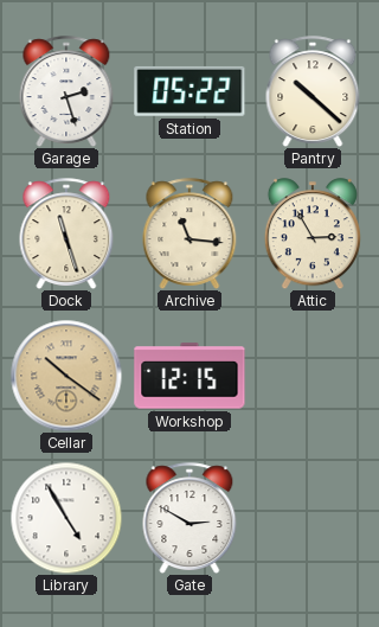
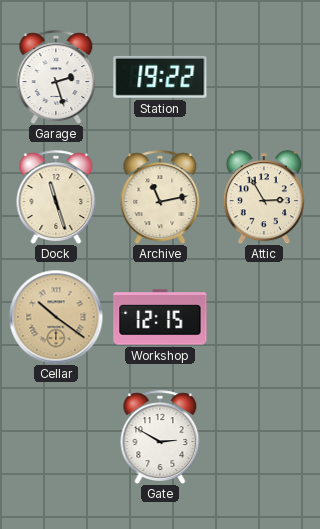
Station: 05:22 -> 19:22
Pantry: 10:22 -> none
Archive: 11:16 -> 11:13
Library: 4:55 -> none
